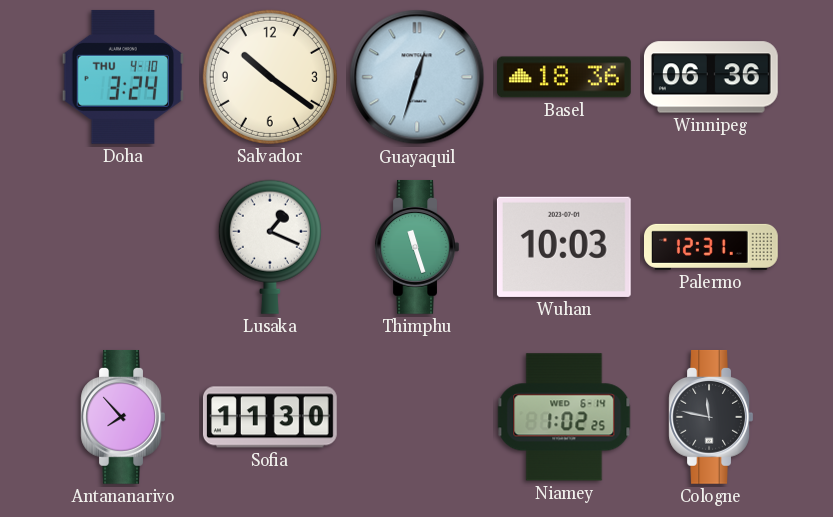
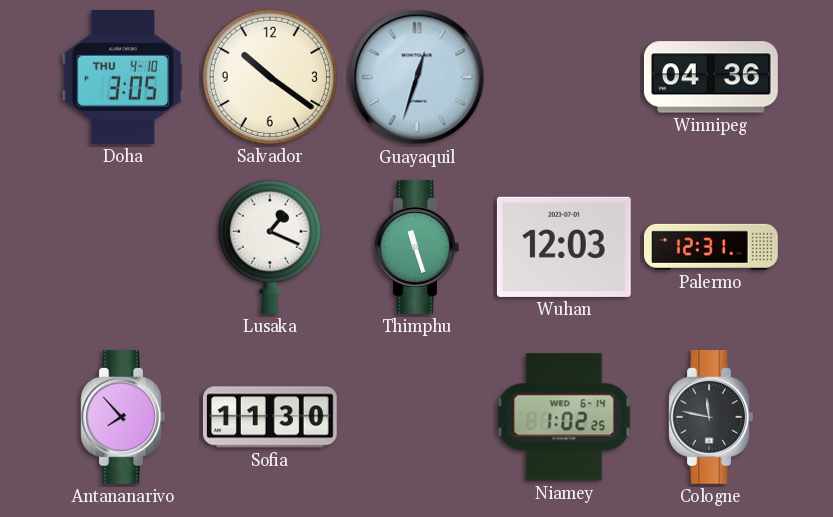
Doha: 3:24 -> 3:05
Basel: 18:36 -> none
Winnipeg: 06:36 -> 04:36
Wuhan: 10:03 -> 12:03
